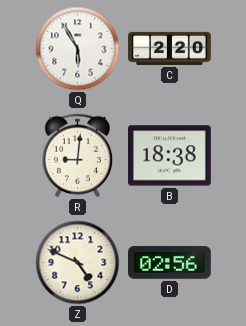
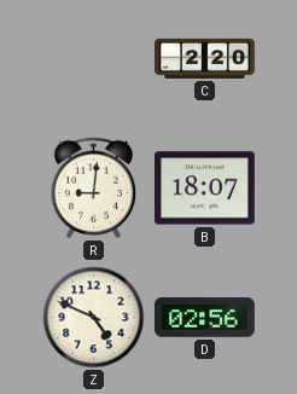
Q: 5:55 -> none
B: 18:38 -> 18:07
